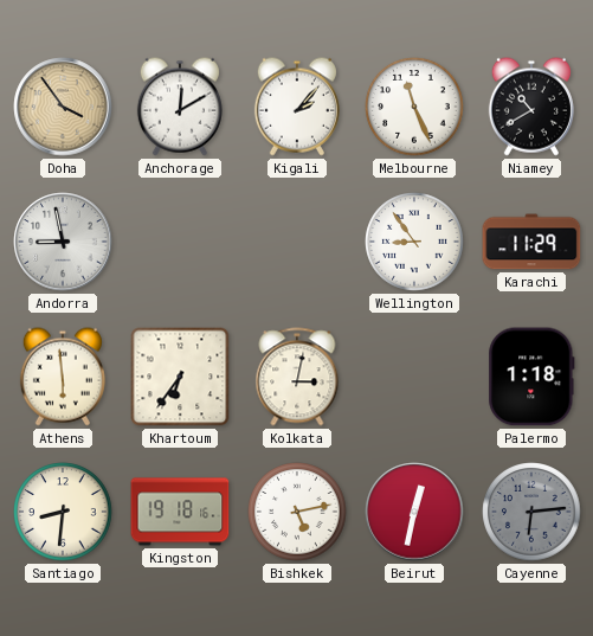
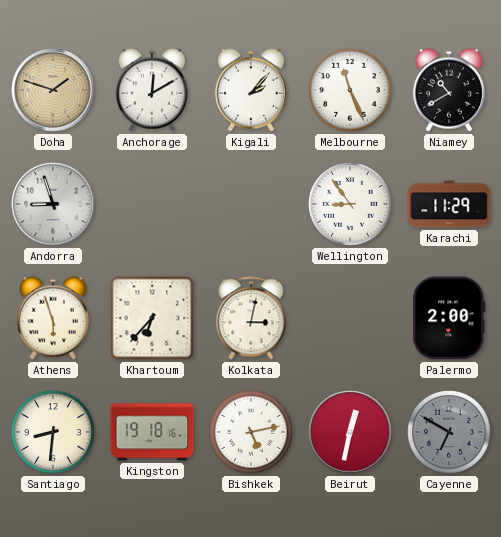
Doha: 3:54 -> 1:48
Andorra: 8:58 -> 8:57
Athens: 5:59 -> 5:57
Khartoum: 6:36 -> 6:37
Palermo: 1:18 -> 2:00
Cayenne: 6:14 -> 6:50
